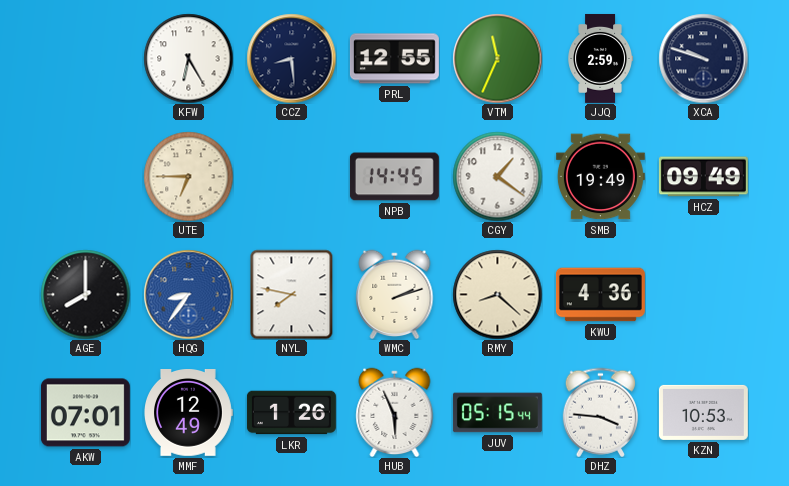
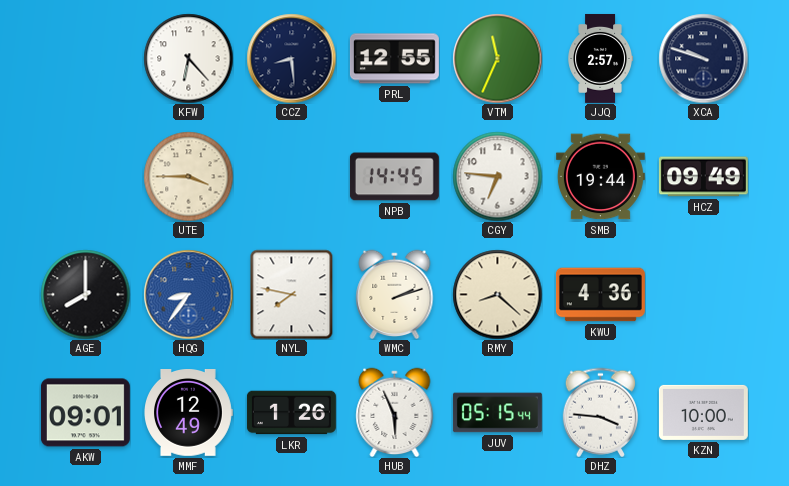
KFW: 6:25 -> 6:23
JJQ: 2:59 -> 2:57
UTE: 6:45 -> 3:45
CGY: 1:21 -> 6:46
SMB: 19:49 -> 19:44
AKW: 07:01 -> 09:01
KZN: 10:53 -> 10:00
